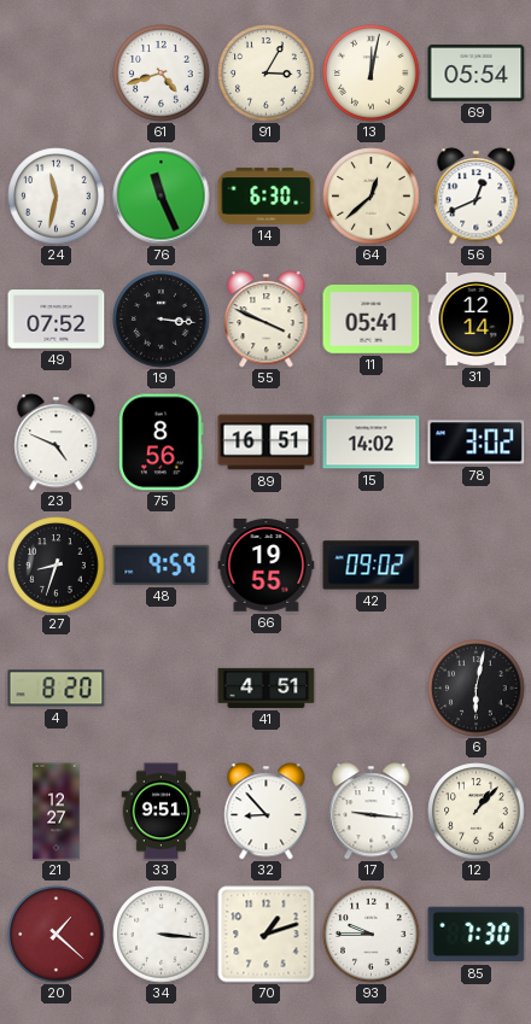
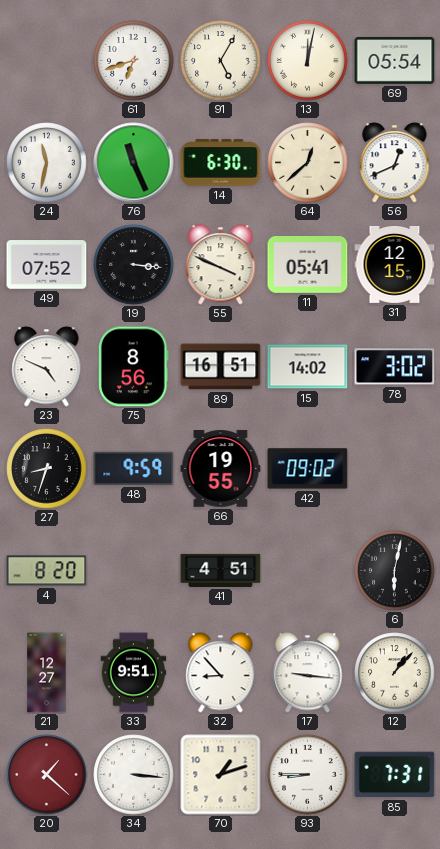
61: 4:42 -> 6:42
91: 3:05 -> 5:05
31: 12:14 -> 12:15
93: 9:45 -> 8:45
85: 7:30 -> 7:31
